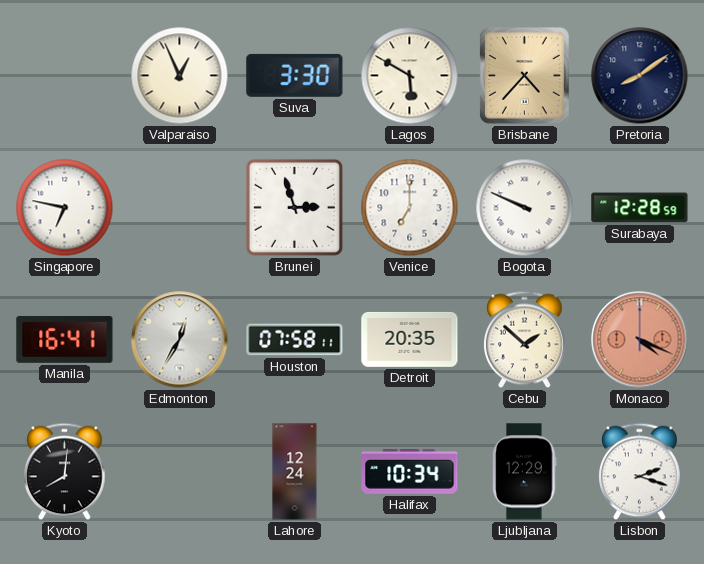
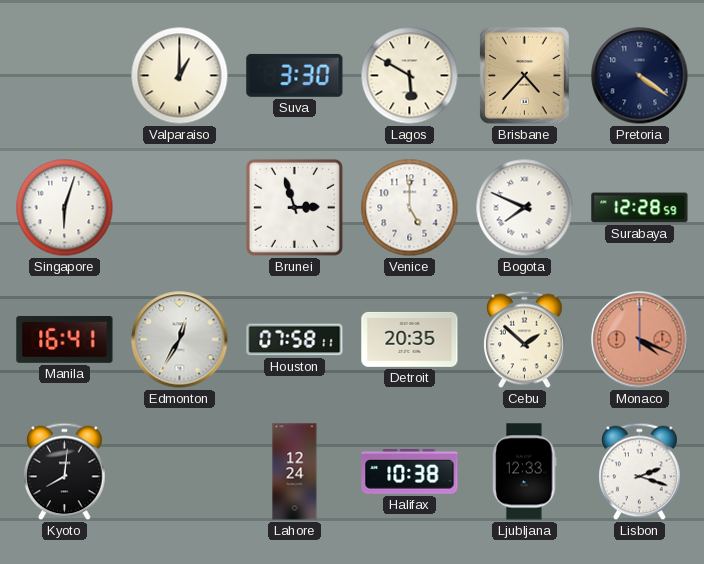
Valparaiso: 12:56 -> 1:00
Pretoria: 8:09 -> 4:21
Singapore: 6:47 -> 6:03
Venice: 7:00 -> 5:00
Bogota: 9:49 -> 7:49
Halifax: 10:34 -> 10:38
Ljubljana: 12:29 -> 12:33
